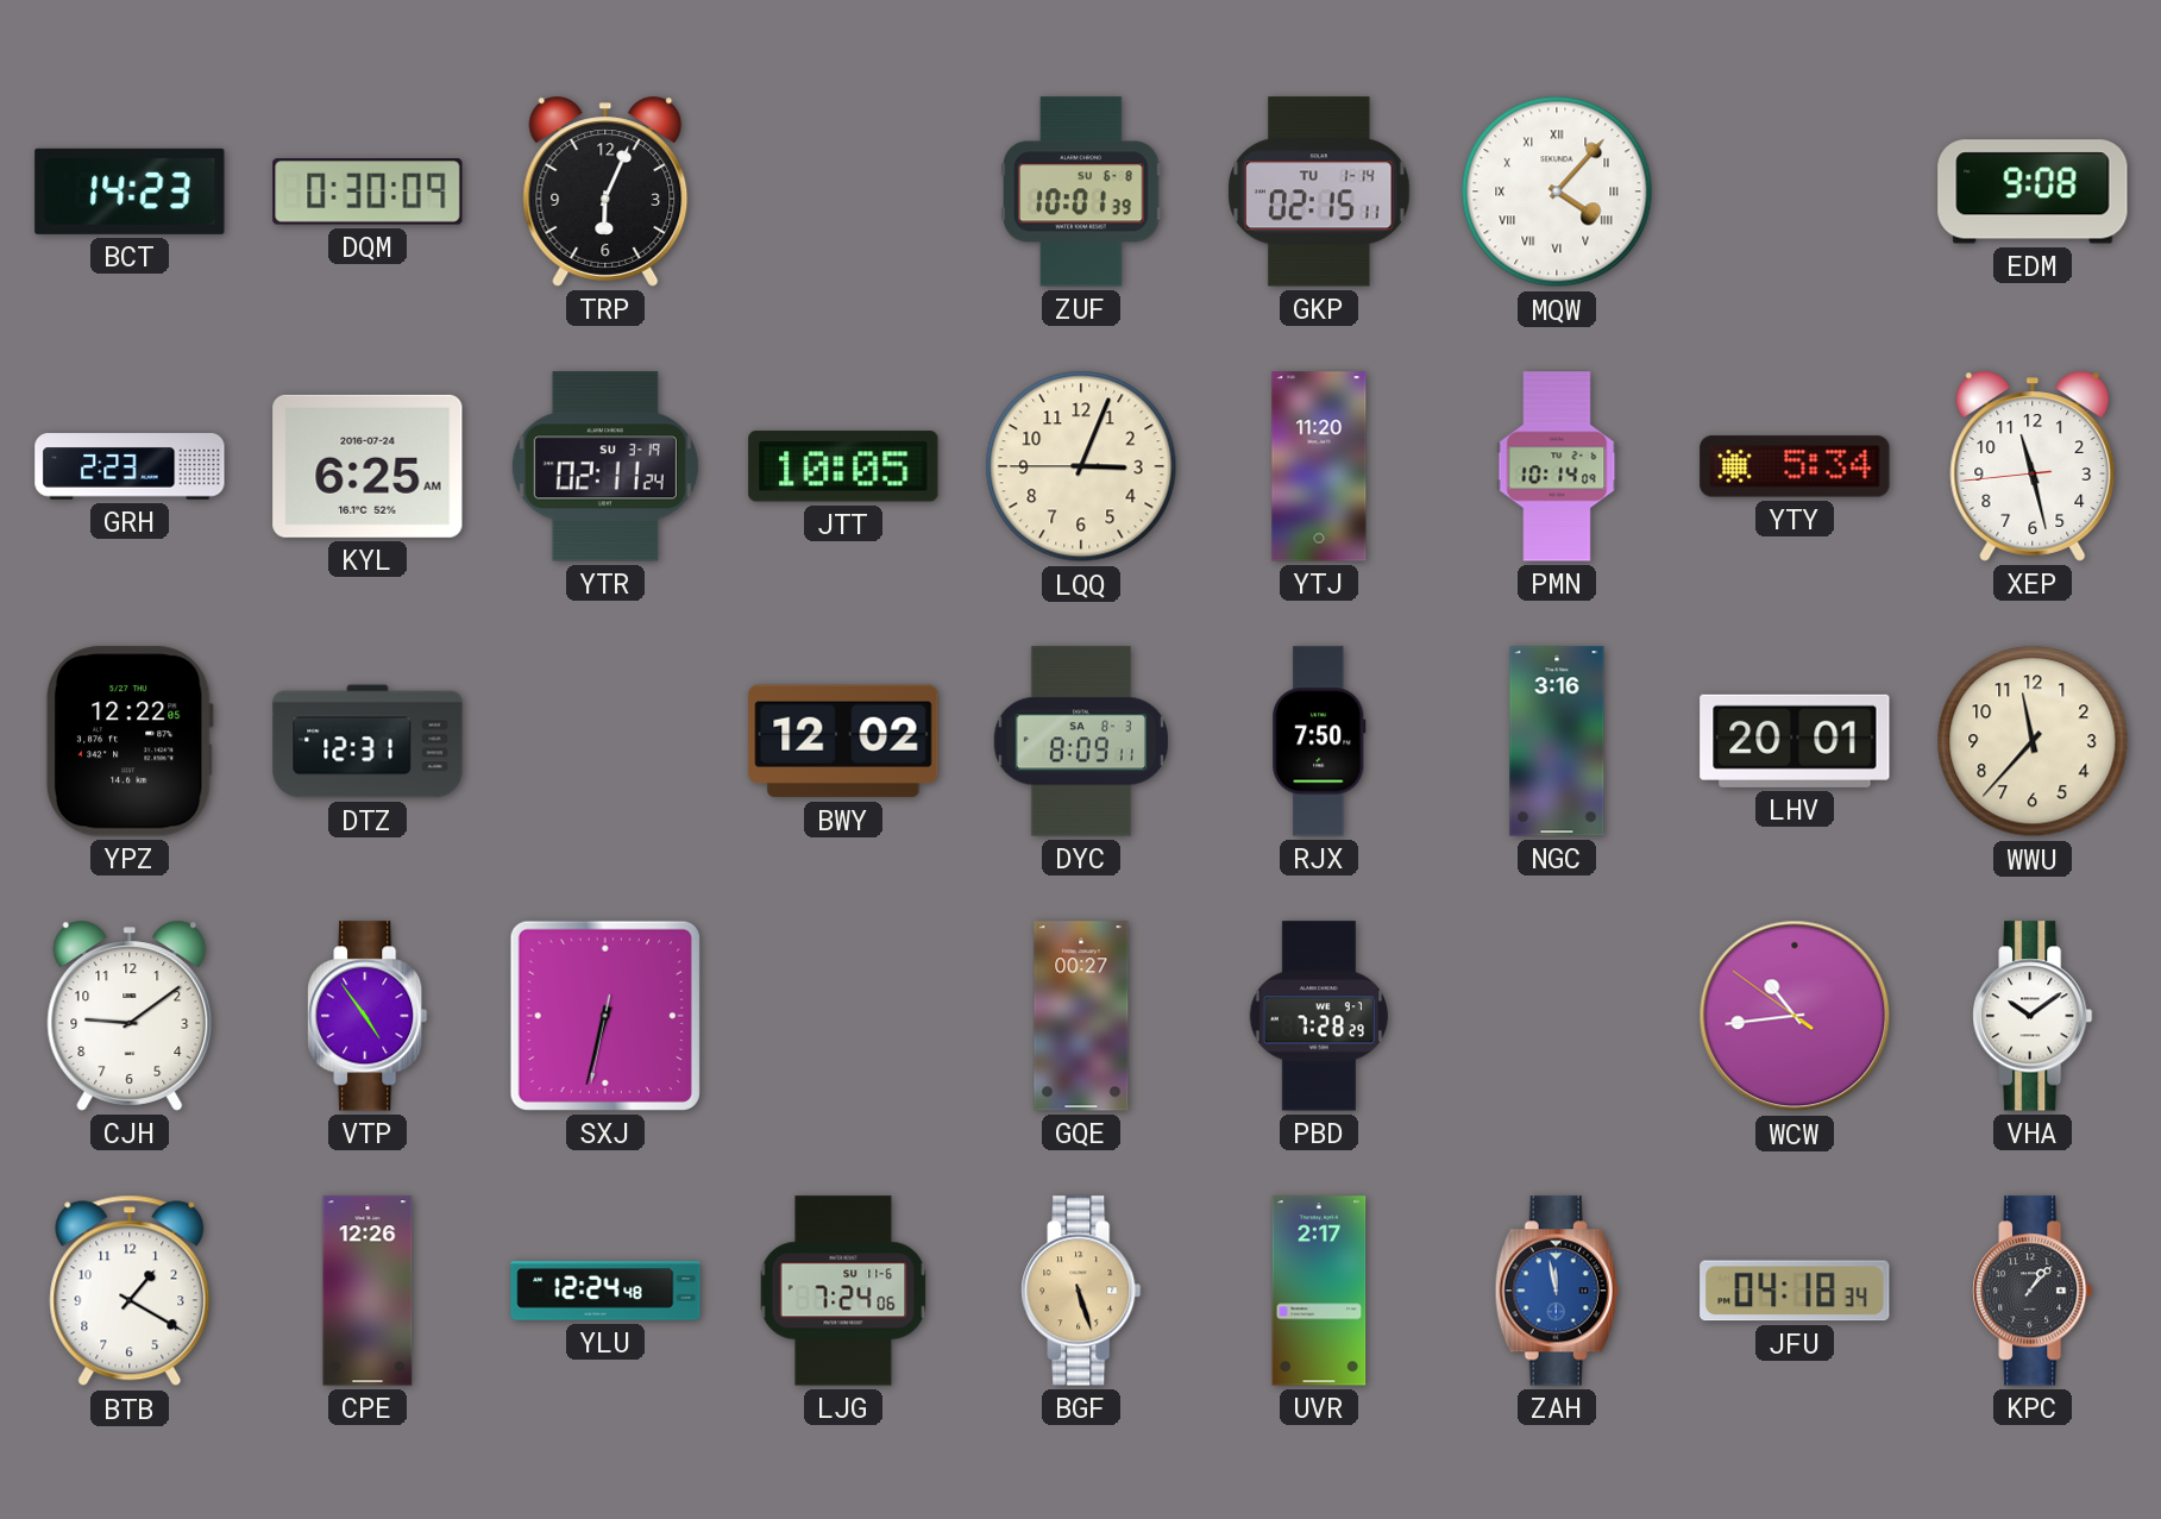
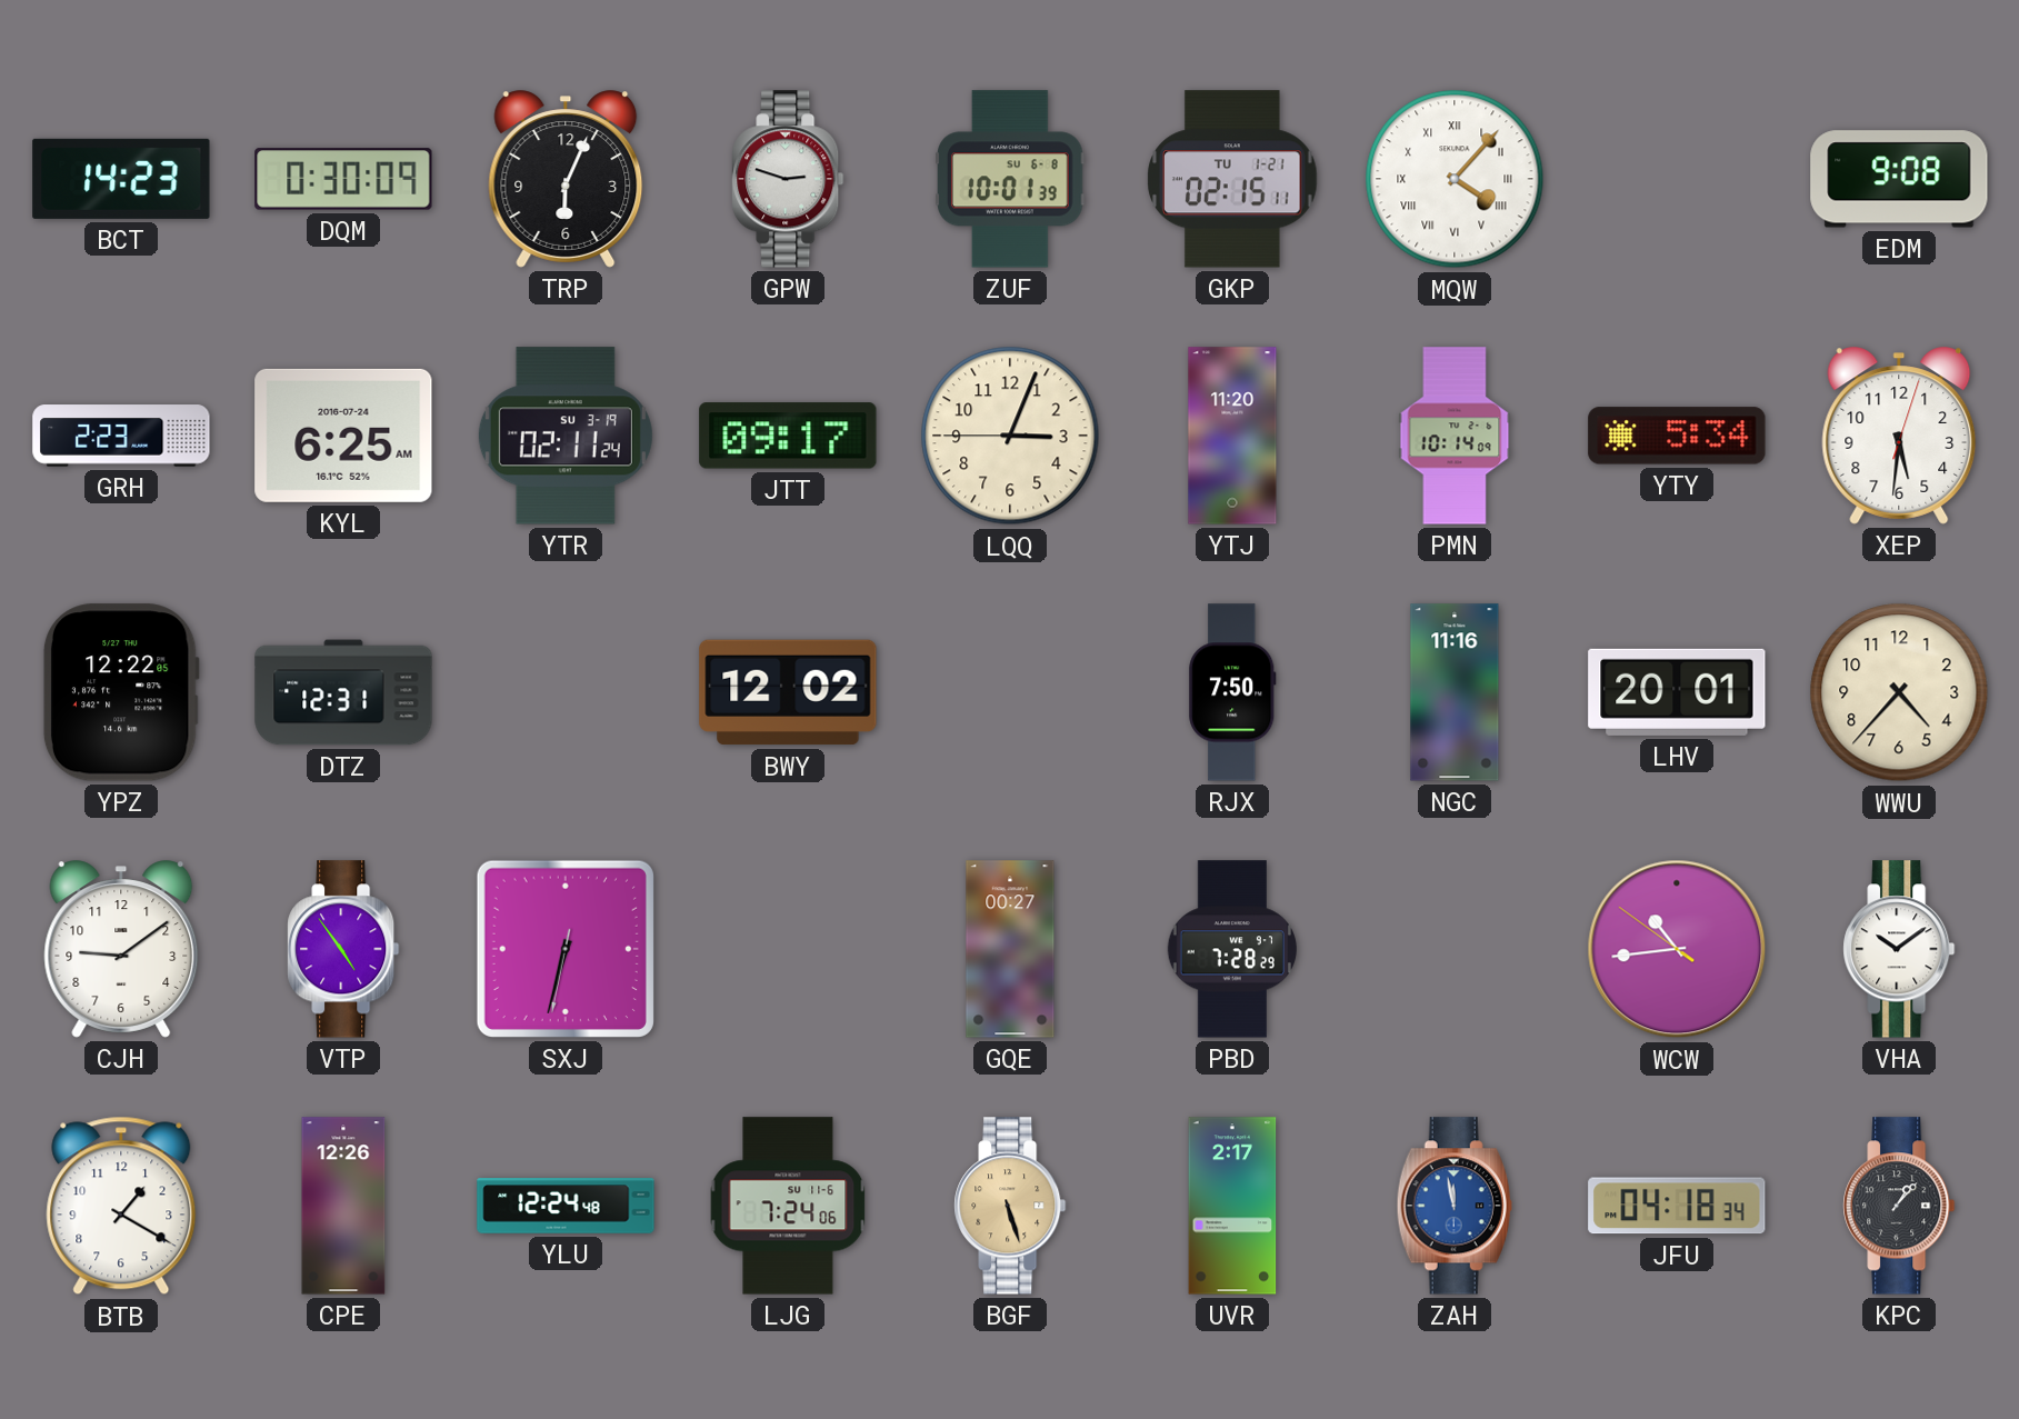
GPW: none -> 2:48
GKP date: TU 1-14 -> TU 1-21
JTT: 10:05 -> 09:17
XEP: 11:27 -> 5:31
DYC: 8:09 -> none
NGC: 3:16 -> 11:16
WWU: 11:37 -> 4:37
